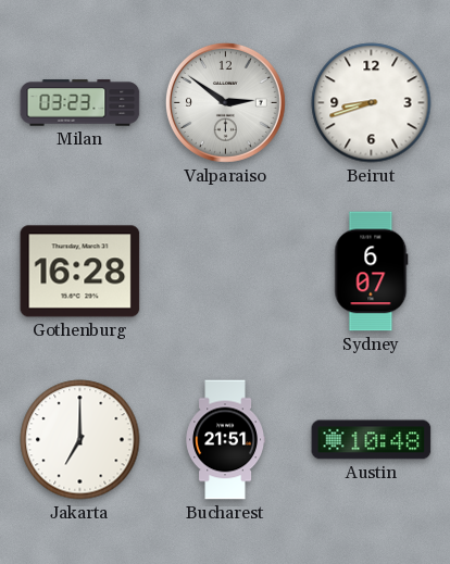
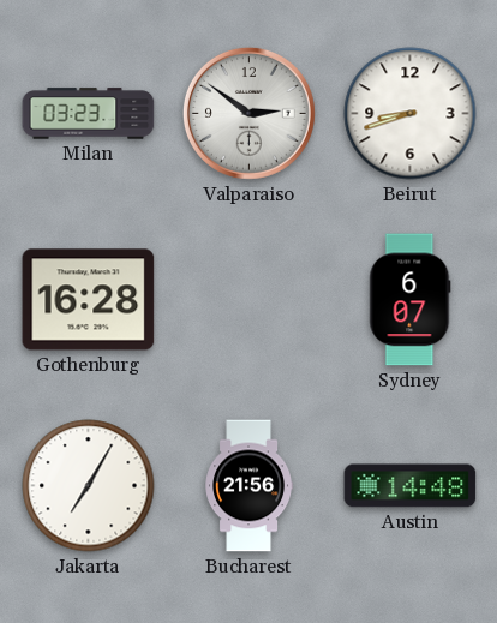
Jakarta: 7:00 -> 7:05
Bucharest: 21:51 -> 21:56
Austin: 10:48 -> 14:48
